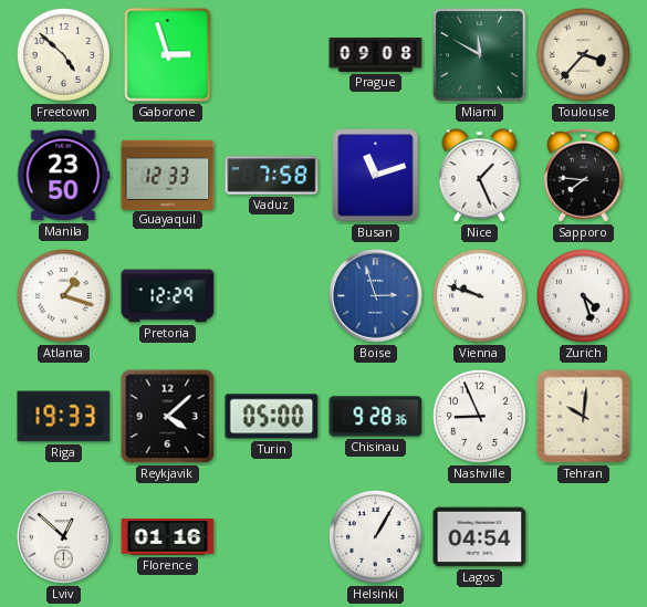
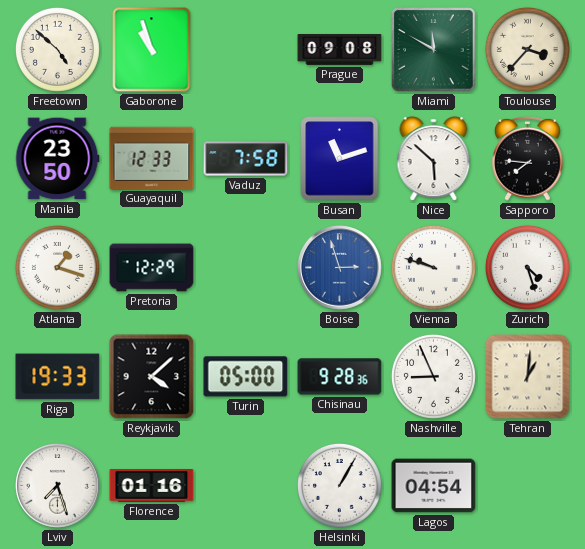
Gaborone: 2:57 -> 10:57
Nice: 1:26 -> 5:52
Tehran: 10:01 -> 1:01
Lviv: 12:52 -> 7:27
